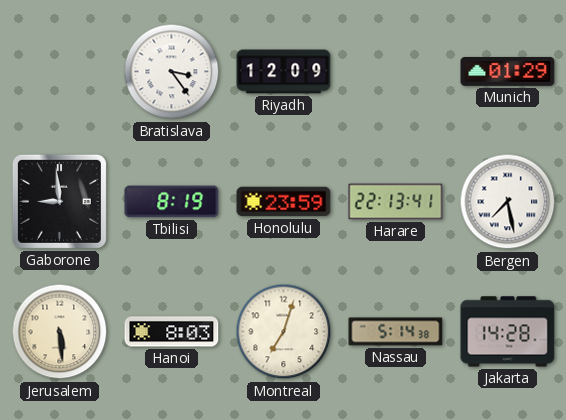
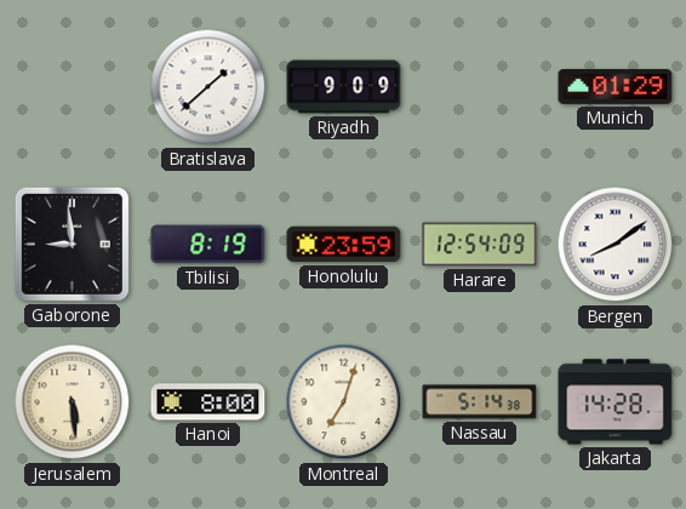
Bratislava: 3:24 -> 1:38
Riyadh: 12:09 -> 9:09
Harare: 22:13 -> 12:54
Bergen: 7:28 -> 8:09
Hanoi: 8:03 -> 8:00
